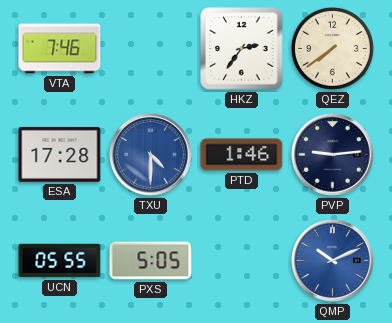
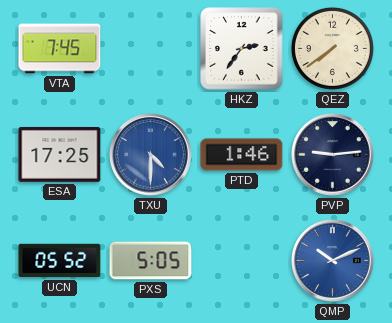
VTA: 7:46 -> 7:45
ESA: 17:28 -> 17:25
UCN: 05:55 -> 05:52
